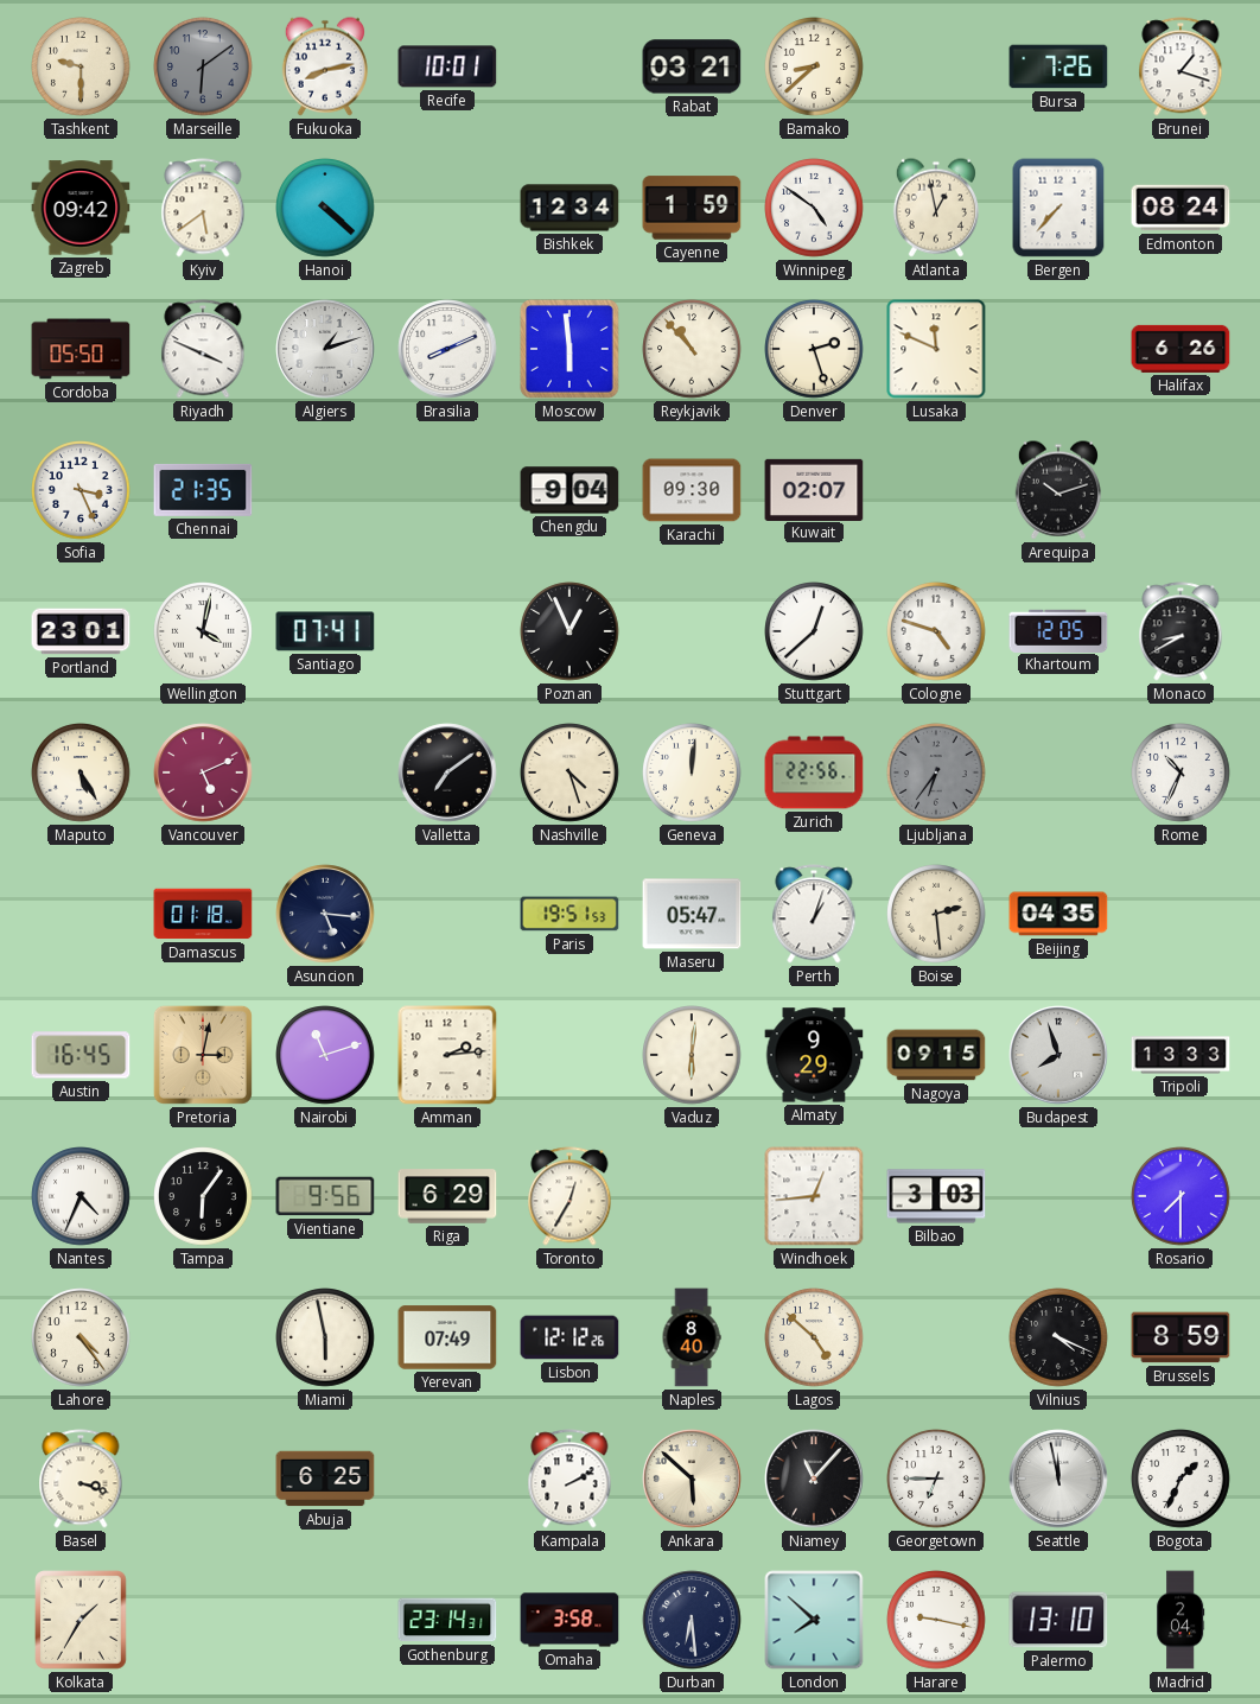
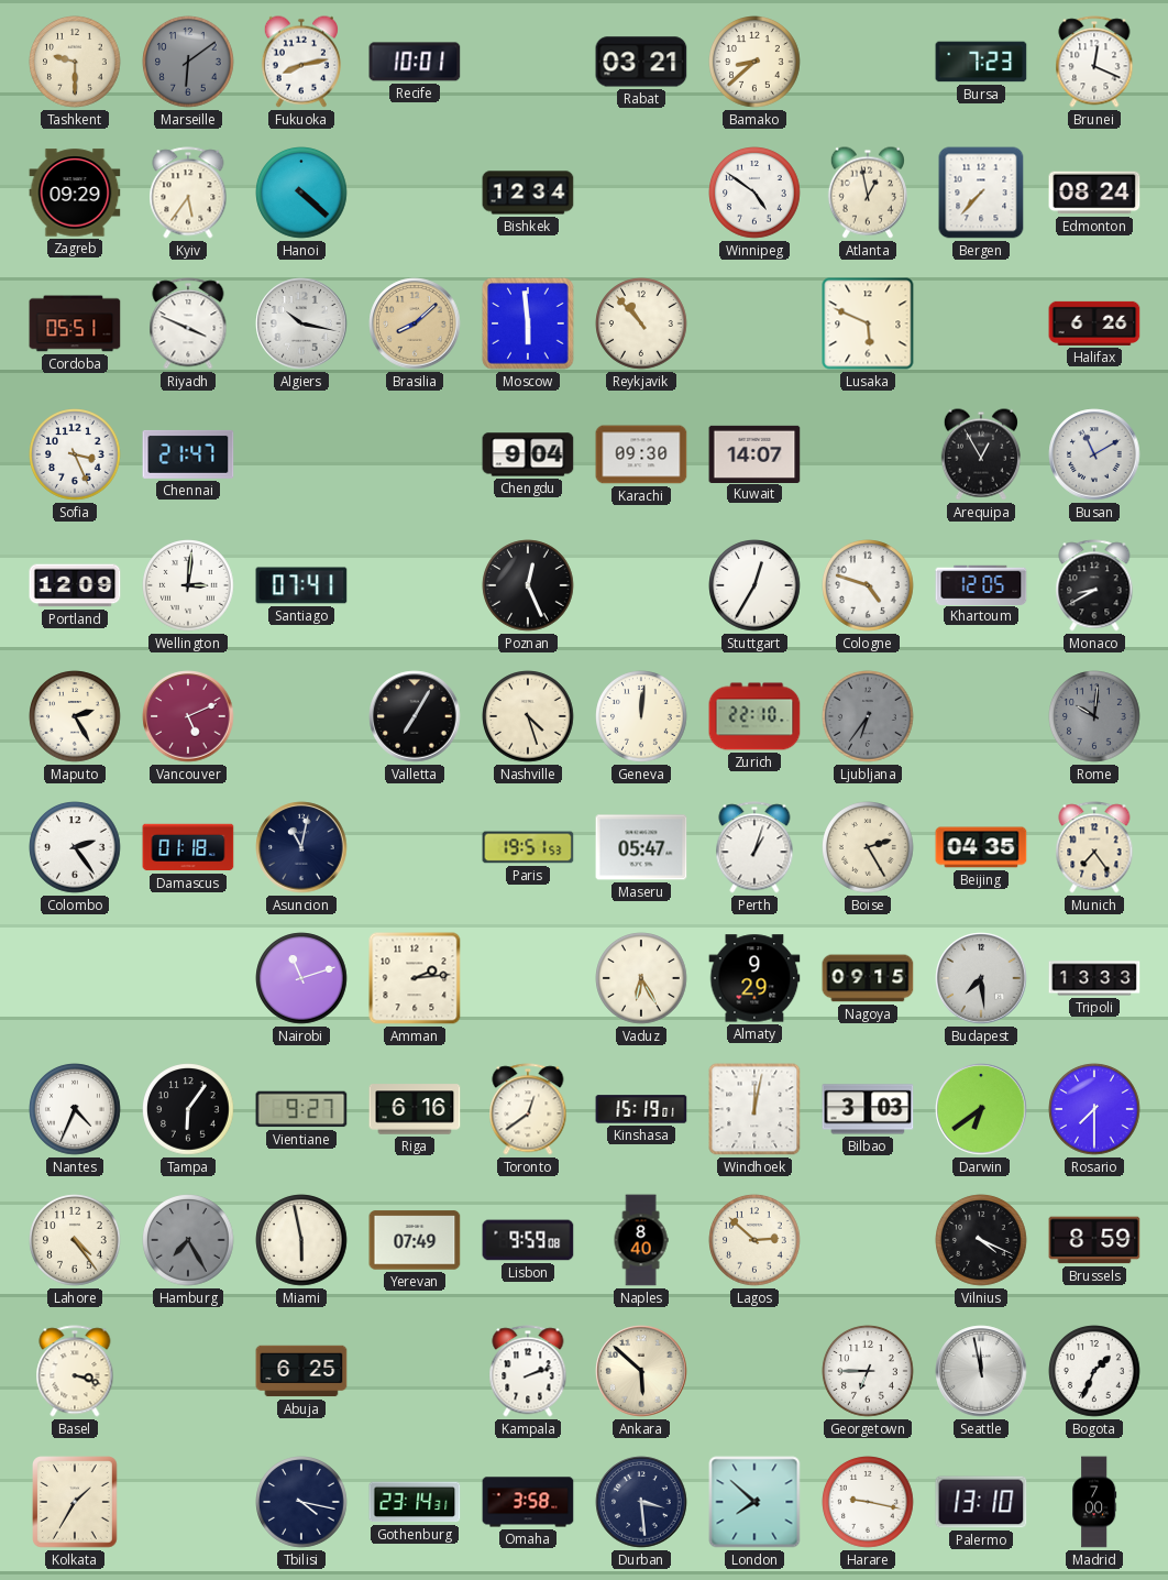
Bursa: 7:26 -> 7:23
Brunei: 1:18 -> 12:19
Zagreb: 09:42 -> 09:29
Kyiv: 5:39 -> 5:36
Cayenne: 1:59 -> none
Cordoba: 05:50 -> 05:51
Algiers: 1:12 -> 10:17
Brasilia: 8:11 -> 8:08
Brasilia dial: white -> champagne
Denver: 2:27 -> none
Lusaka: 11:49 -> 5:49
Chennai: 21:35 -> 21:47
Kuwait: 02:07 -> 14:07
Arequipa: 10:12 -> 12:55
Busan: none -> 11:10
Portland: 23:01 -> 12:09
Wellington: 4:02 -> 3:01
Poznan: 12:56 -> 12:26
Stuttgart: 12:38 -> 12:35
Maputo: 5:25 -> 2:25
Valletta: 7:09 -> 7:05
Zurich: 22:56 -> 22:10
Rome: 10:34 -> 10:01
Rome dial: white -> grey
Colombo: none -> 2:24
Asuncion: 5:16 -> 11:02
Boise: 2:29 -> 2:25
Munich: none -> 7:24
Austin: 16:45 -> none
Pretoria: 3:02 -> none
Vaduz: 6:01 -> 6:25
Budapest: 7:57 -> 7:29
Vientiane: 9:56 -> 9:27
Riga: 6:29 -> 6:16
Toronto: 12:35 -> 12:39
Kinshasa: none -> 15:19
Windhoek: 12:44 -> 12:02
Darwin: none -> 6:39
Hamburg: none -> 7:25
Lisbon: 12:12 -> 9:59
Lagos: 4:52 -> 2:52
Kampala: 2:10 -> 2:12
Niamey: 11:07 -> none
Tbilisi: none -> 4:17
Durban: 6:29 -> 3:29
Madrid: 2:04 -> 7:00
